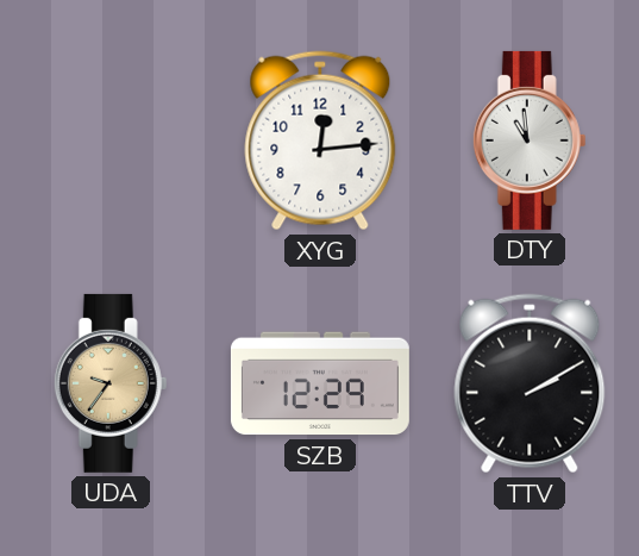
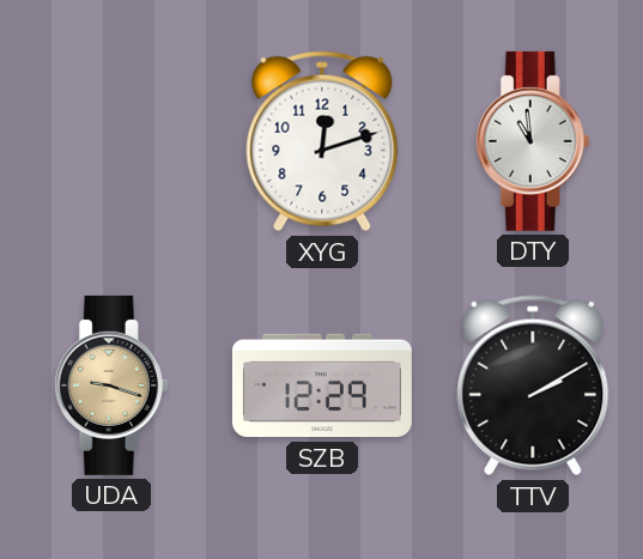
XYG: 12:14 -> 12:12
UDA: 9:36 -> 9:18
